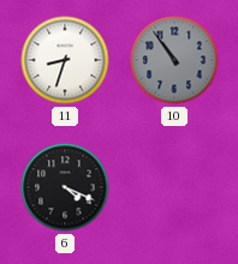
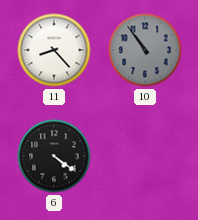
11: 8:33 -> 8:23
6: 4:19 -> 4:21
